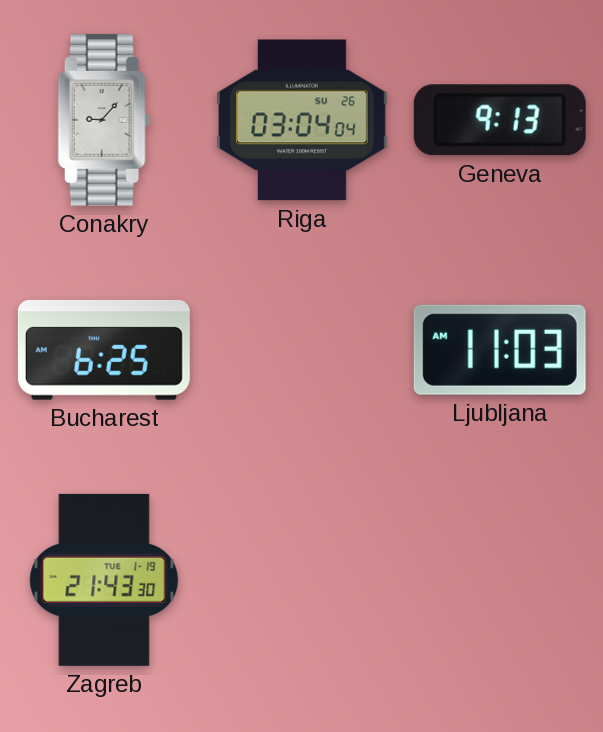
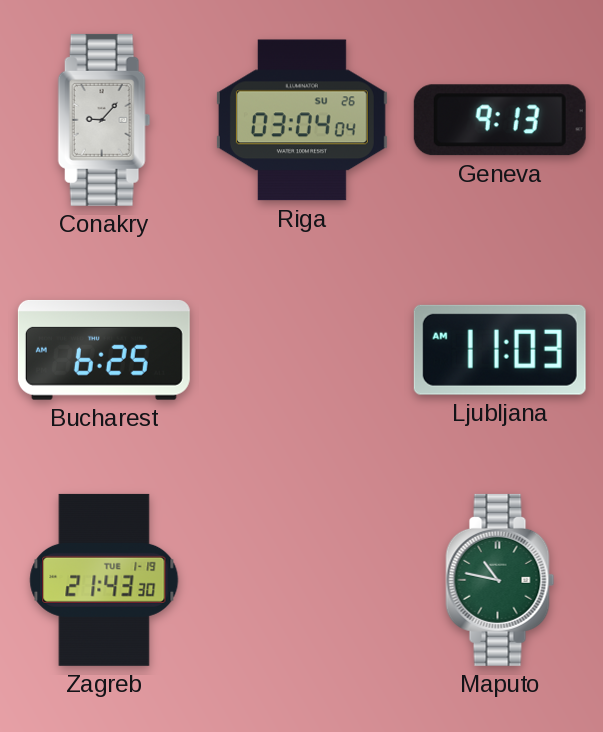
Maputo: none -> 10:47
